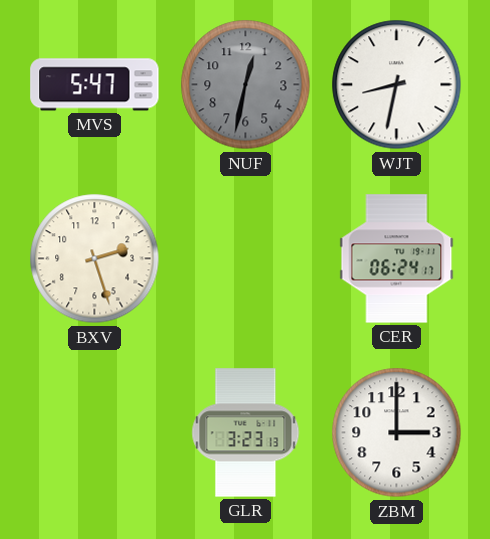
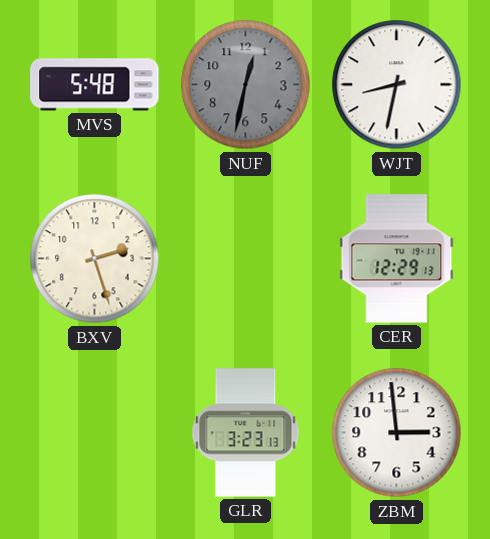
MVS: 5:47 -> 5:48
CER: 06:24 -> 12:29
ZBM: 3:00 -> 2:59
